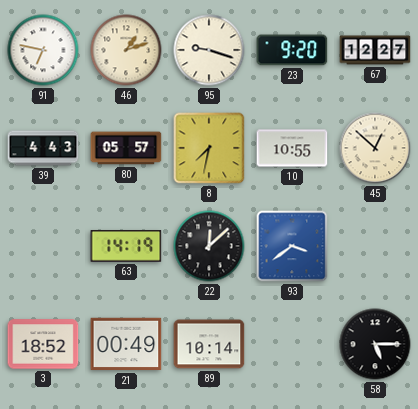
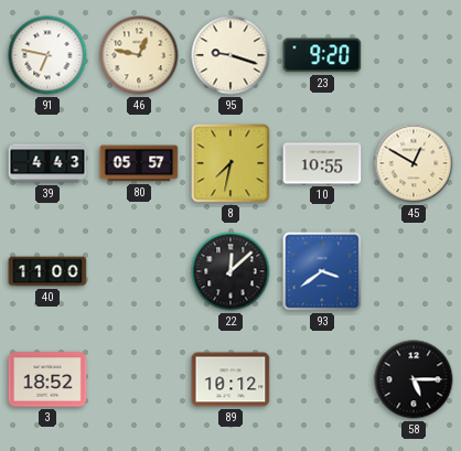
46: 1:12 -> 12:47
67: 12:27 -> none
45: 12:52 -> 12:50
40: none -> 11:00
63: 14:19 -> none
21: 00:49 -> none
89: 10:14 -> 10:12
